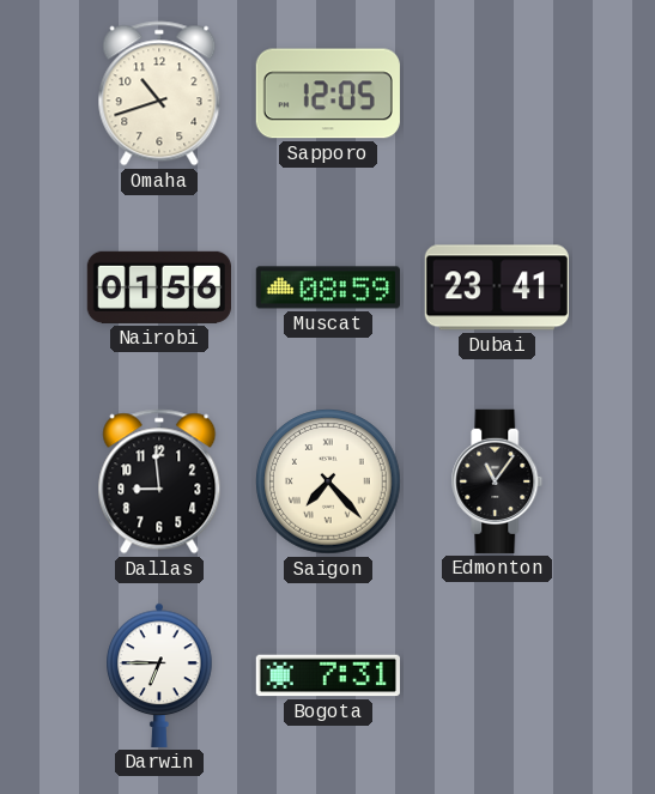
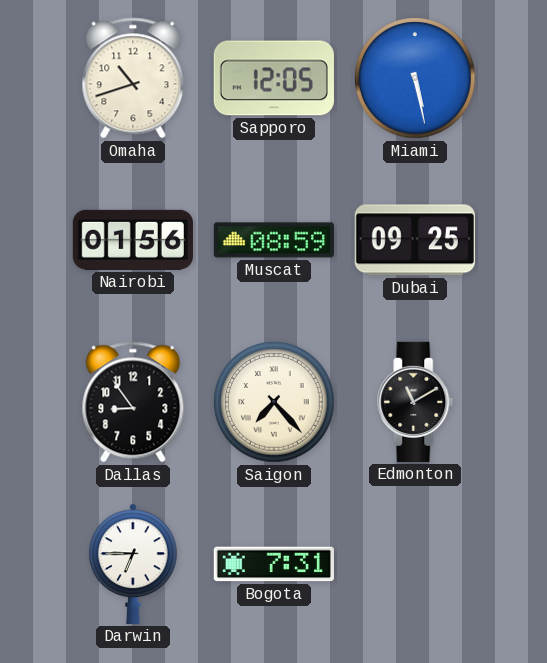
Miami: none -> 5:28
Dubai: 23:41 -> 09:25
Dallas: 8:59 -> 8:54
Edmonton: 11:06 -> 11:10
